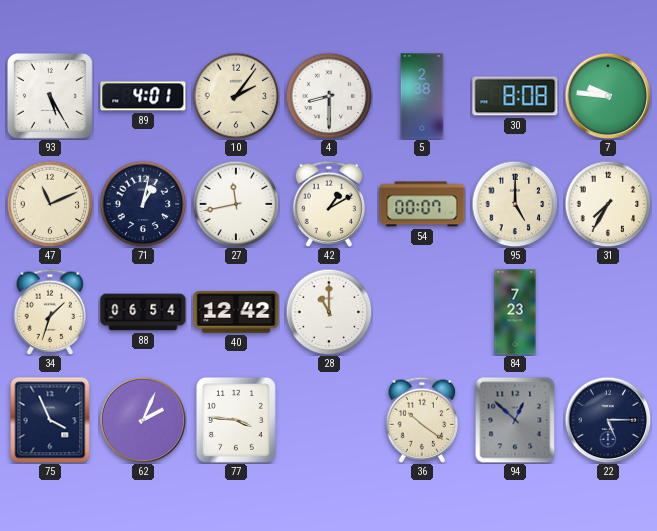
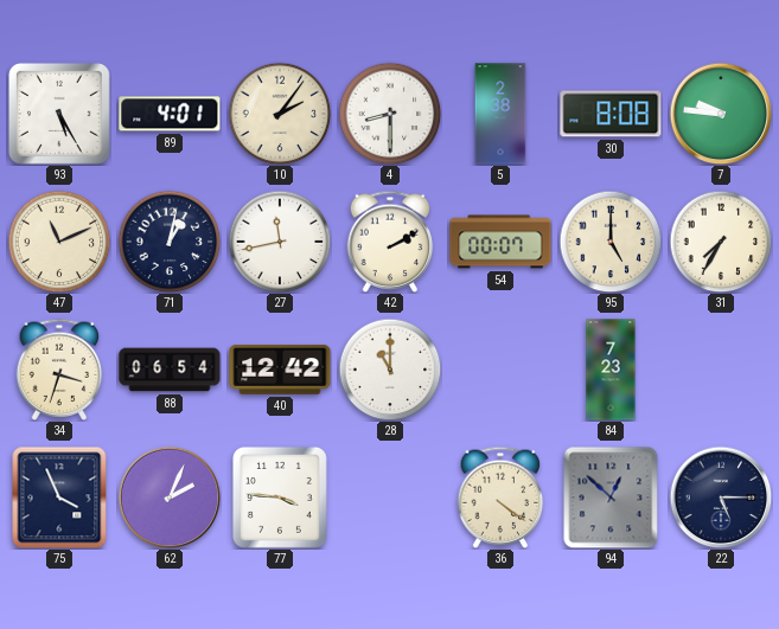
42: 1:10 -> 2:10
34: 1:33 -> 3:33
36: 10:21 -> 4:21
